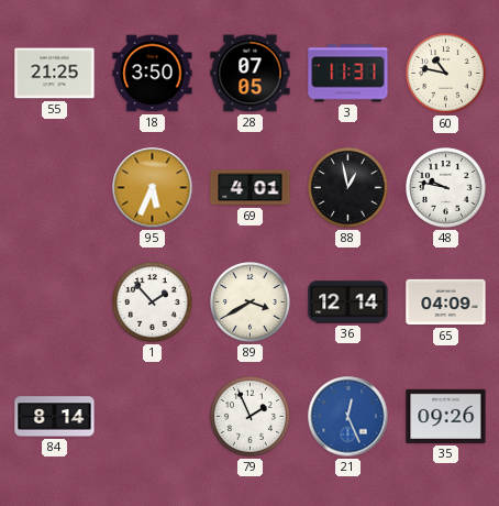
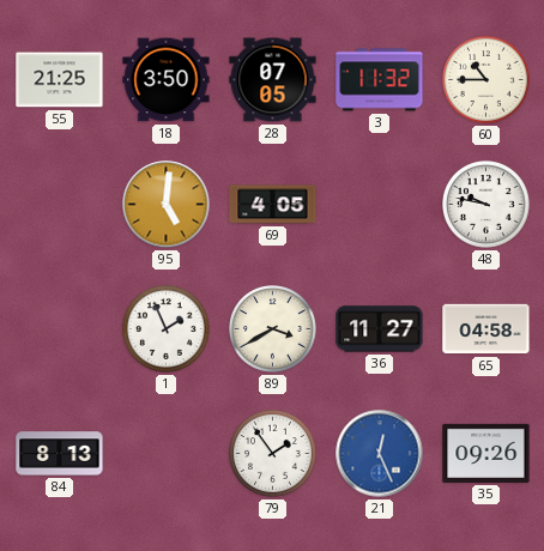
3: 11:31 -> 11:32
60: 10:47 -> 10:45
95: 5:34 -> 5:01
69: 4:01 -> 4:05
88: 12:58 -> none
1: 1:53 -> 1:56
36: 12:14 -> 11:27
65: 04:09 -> 04:58
84: 8:14 -> 8:13
79: 1:56 -> 1:54
